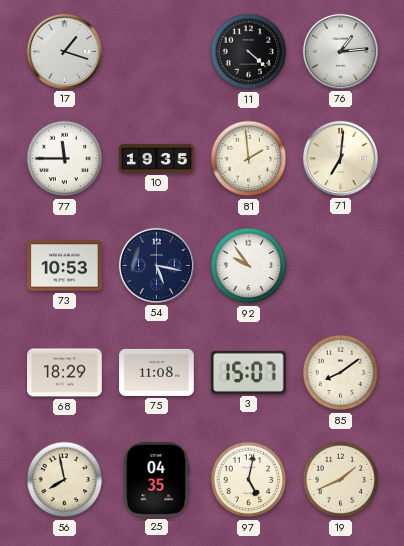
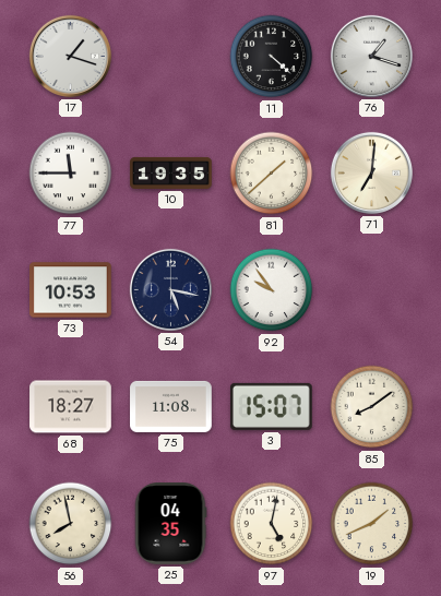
76: 1:14 -> 1:18
81: 1:59 -> 1:38
68: 18:29 -> 18:27
